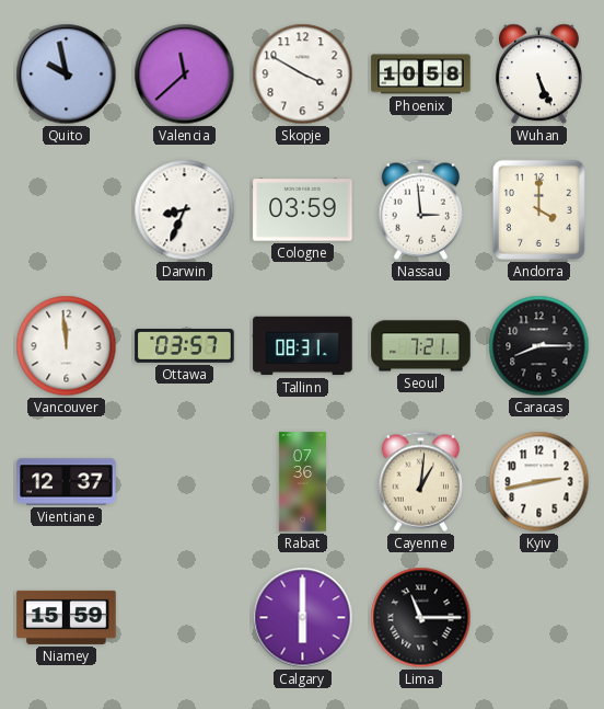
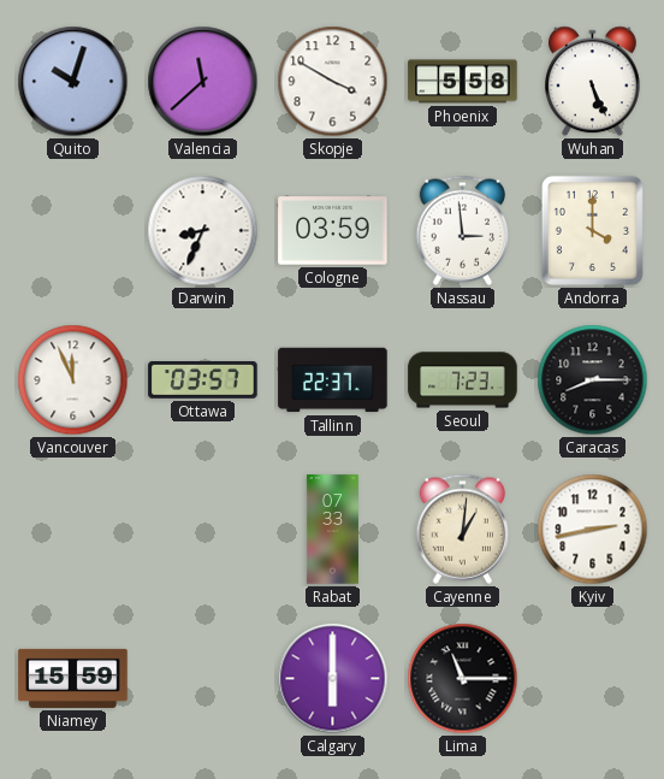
Quito: 9:58 -> 10:03
Phoenix: 10:58 -> 5:58
Vancouver: 11:59 -> 11:56
Tallinn: 08:31 -> 22:37
Seoul: 7:21 -> 7:23
Vientiane: 12:37 -> none
Rabat: 07:36 -> 07:33
